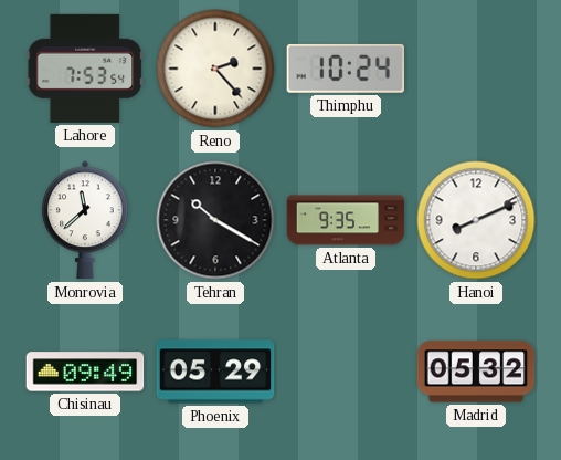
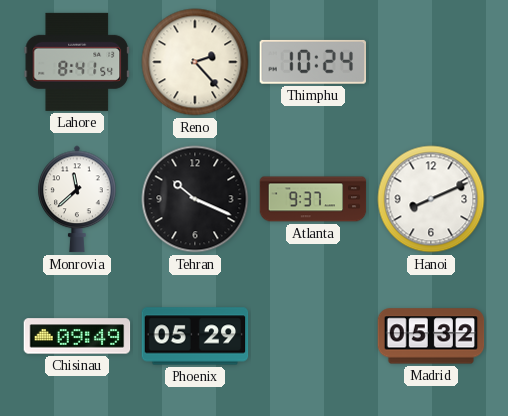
Lahore: 7:53 -> 8:41
Tehran: 10:20 -> 10:19
Atlanta: 9:35 -> 9:37
